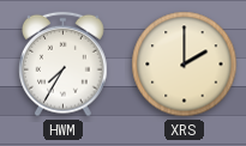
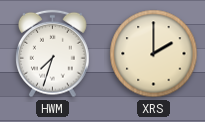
HWM: 7:35 -> 7:33
